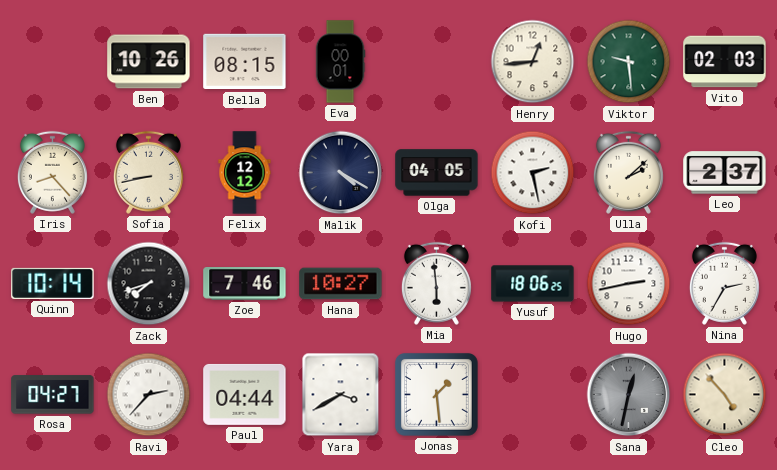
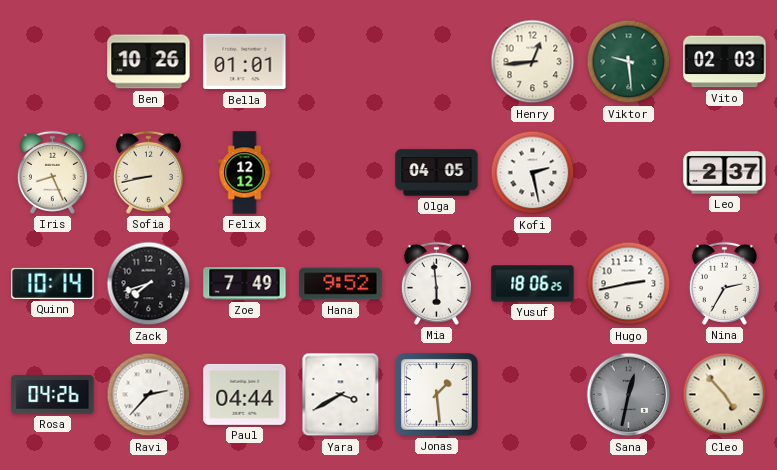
Bella: 08:15 -> 01:01
Eva: 00:01 -> none
Iris: 8:23 -> 8:26
Malik: 4:20 -> none
Ulla: 2:08 -> none
Zoe: 7:46 -> 7:49
Hana: 10:27 -> 9:52
Rosa: 04:27 -> 04:26
